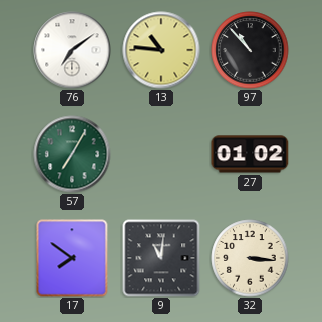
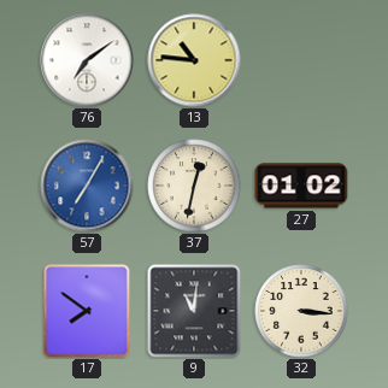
97: 10:53 -> none
57 dial: green -> blue
37: none -> 12:32
